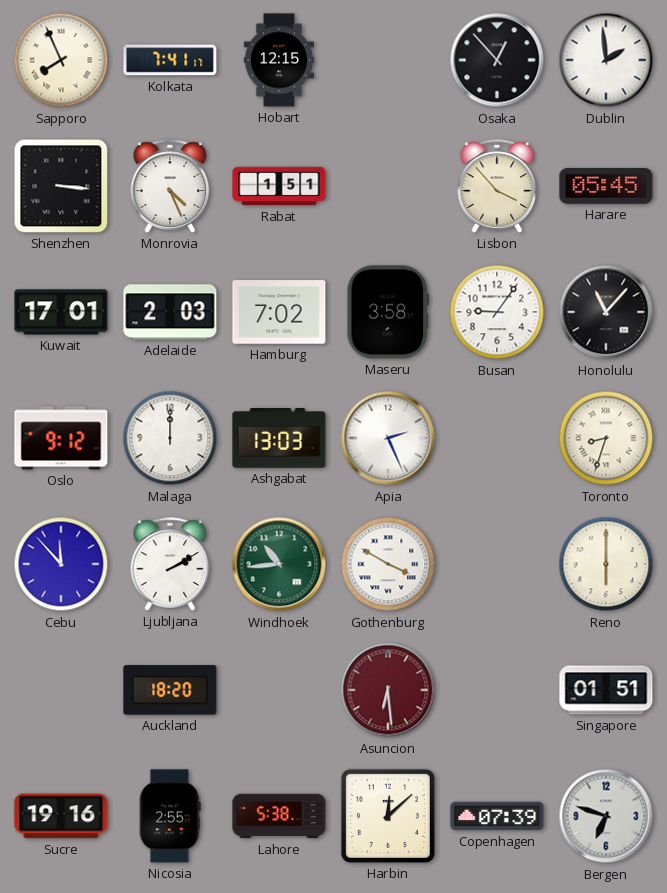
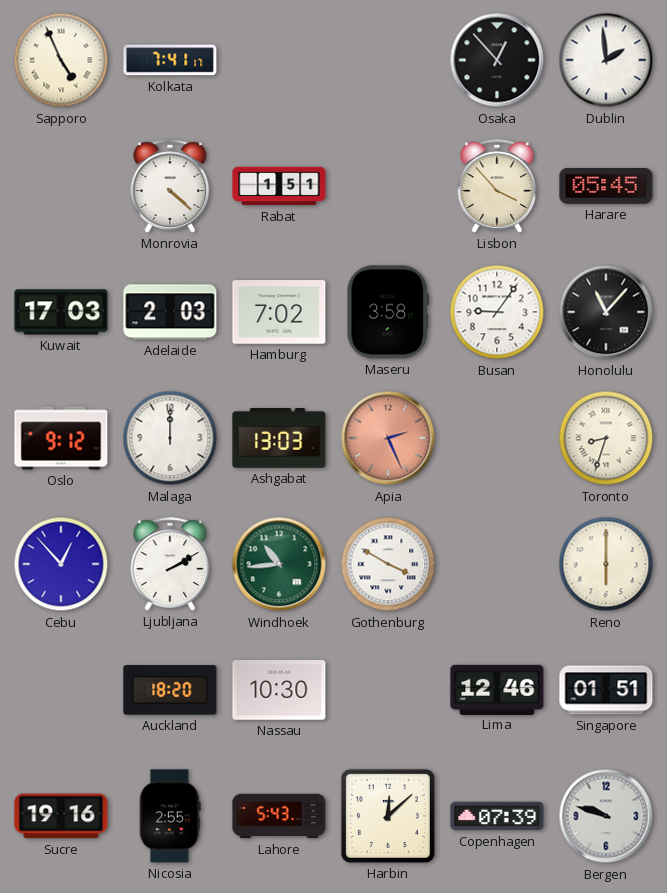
Sapporo: 7:56 -> 4:56
Hobart: 12:15 -> none
Shenzhen: 3:16 -> none
Monrovia: 4:26 -> 4:22
Kuwait: 17:01 -> 17:03
Apia dial: white -> salmon
Cebu: 11:53 -> 12:53
Nassau: none -> 10:30
Asuncion: 6:29 -> none
Lima: none -> 12:46
Lahore: 5:38 -> 5:43
Bergen: 6:48 -> 9:48
